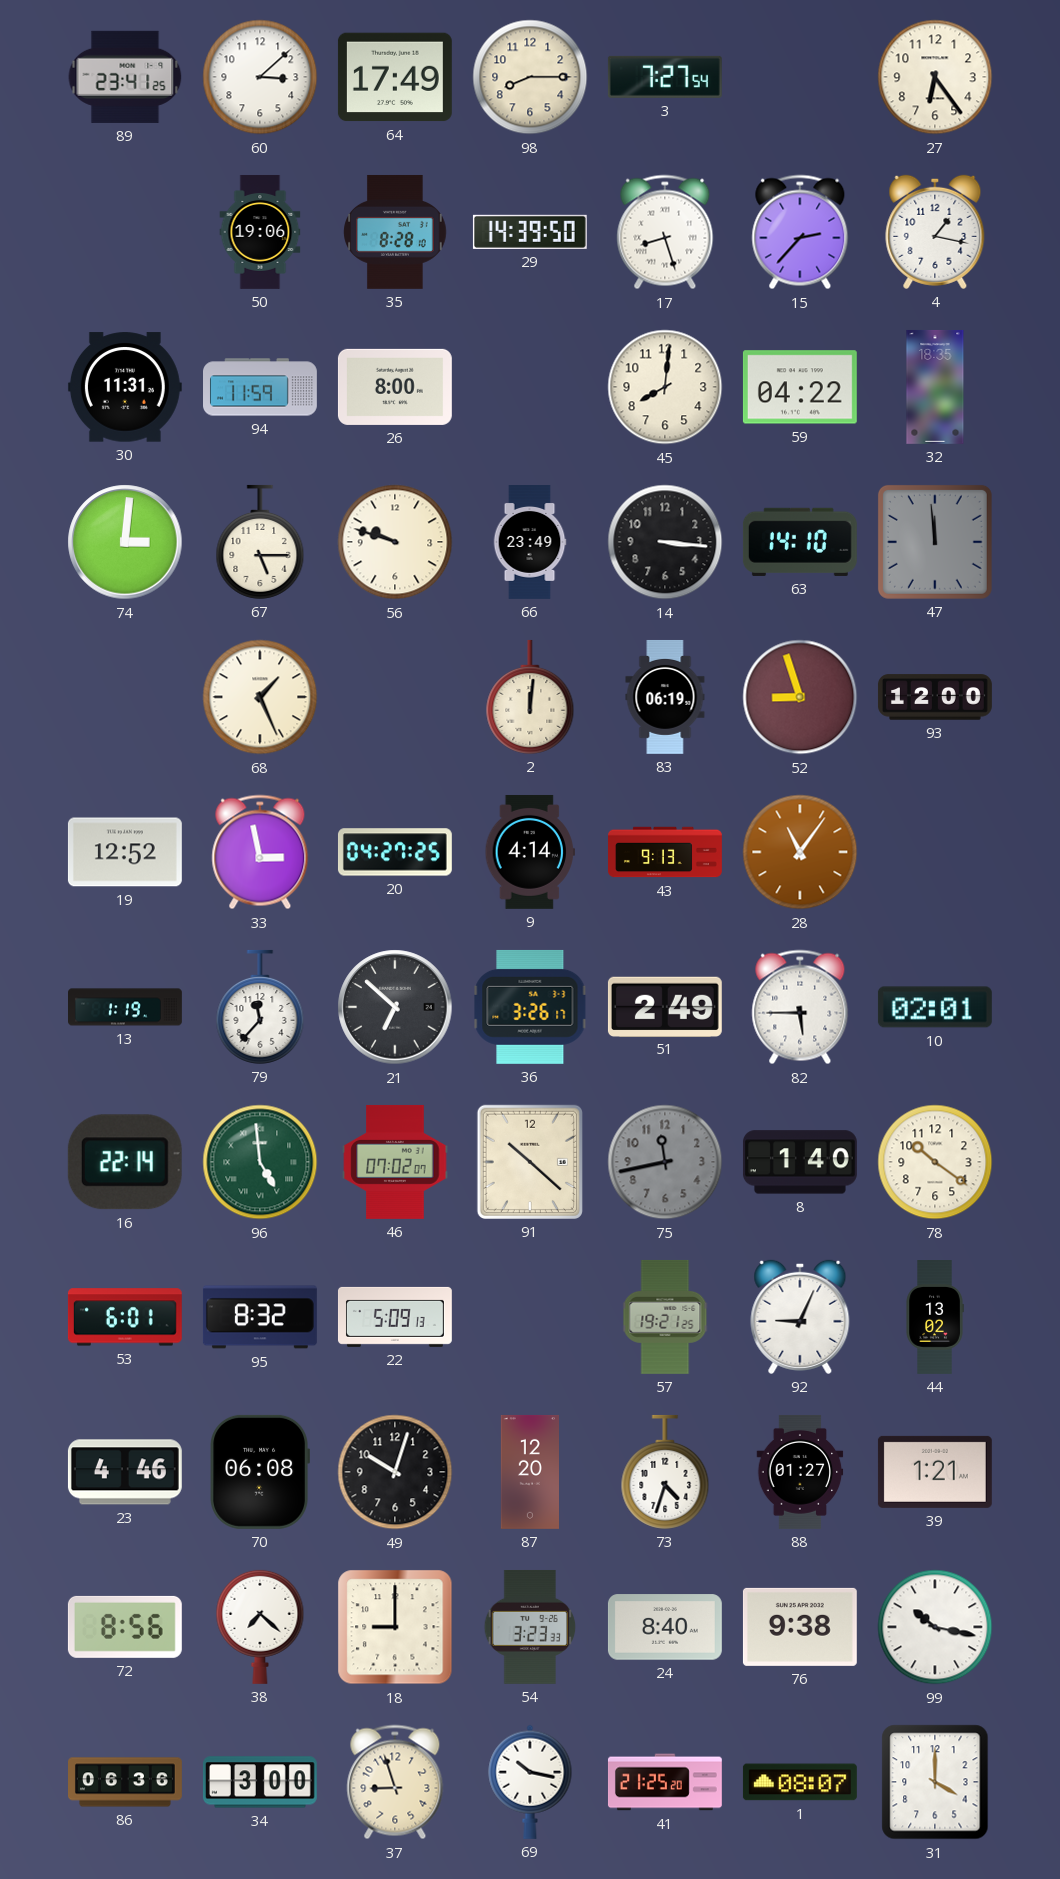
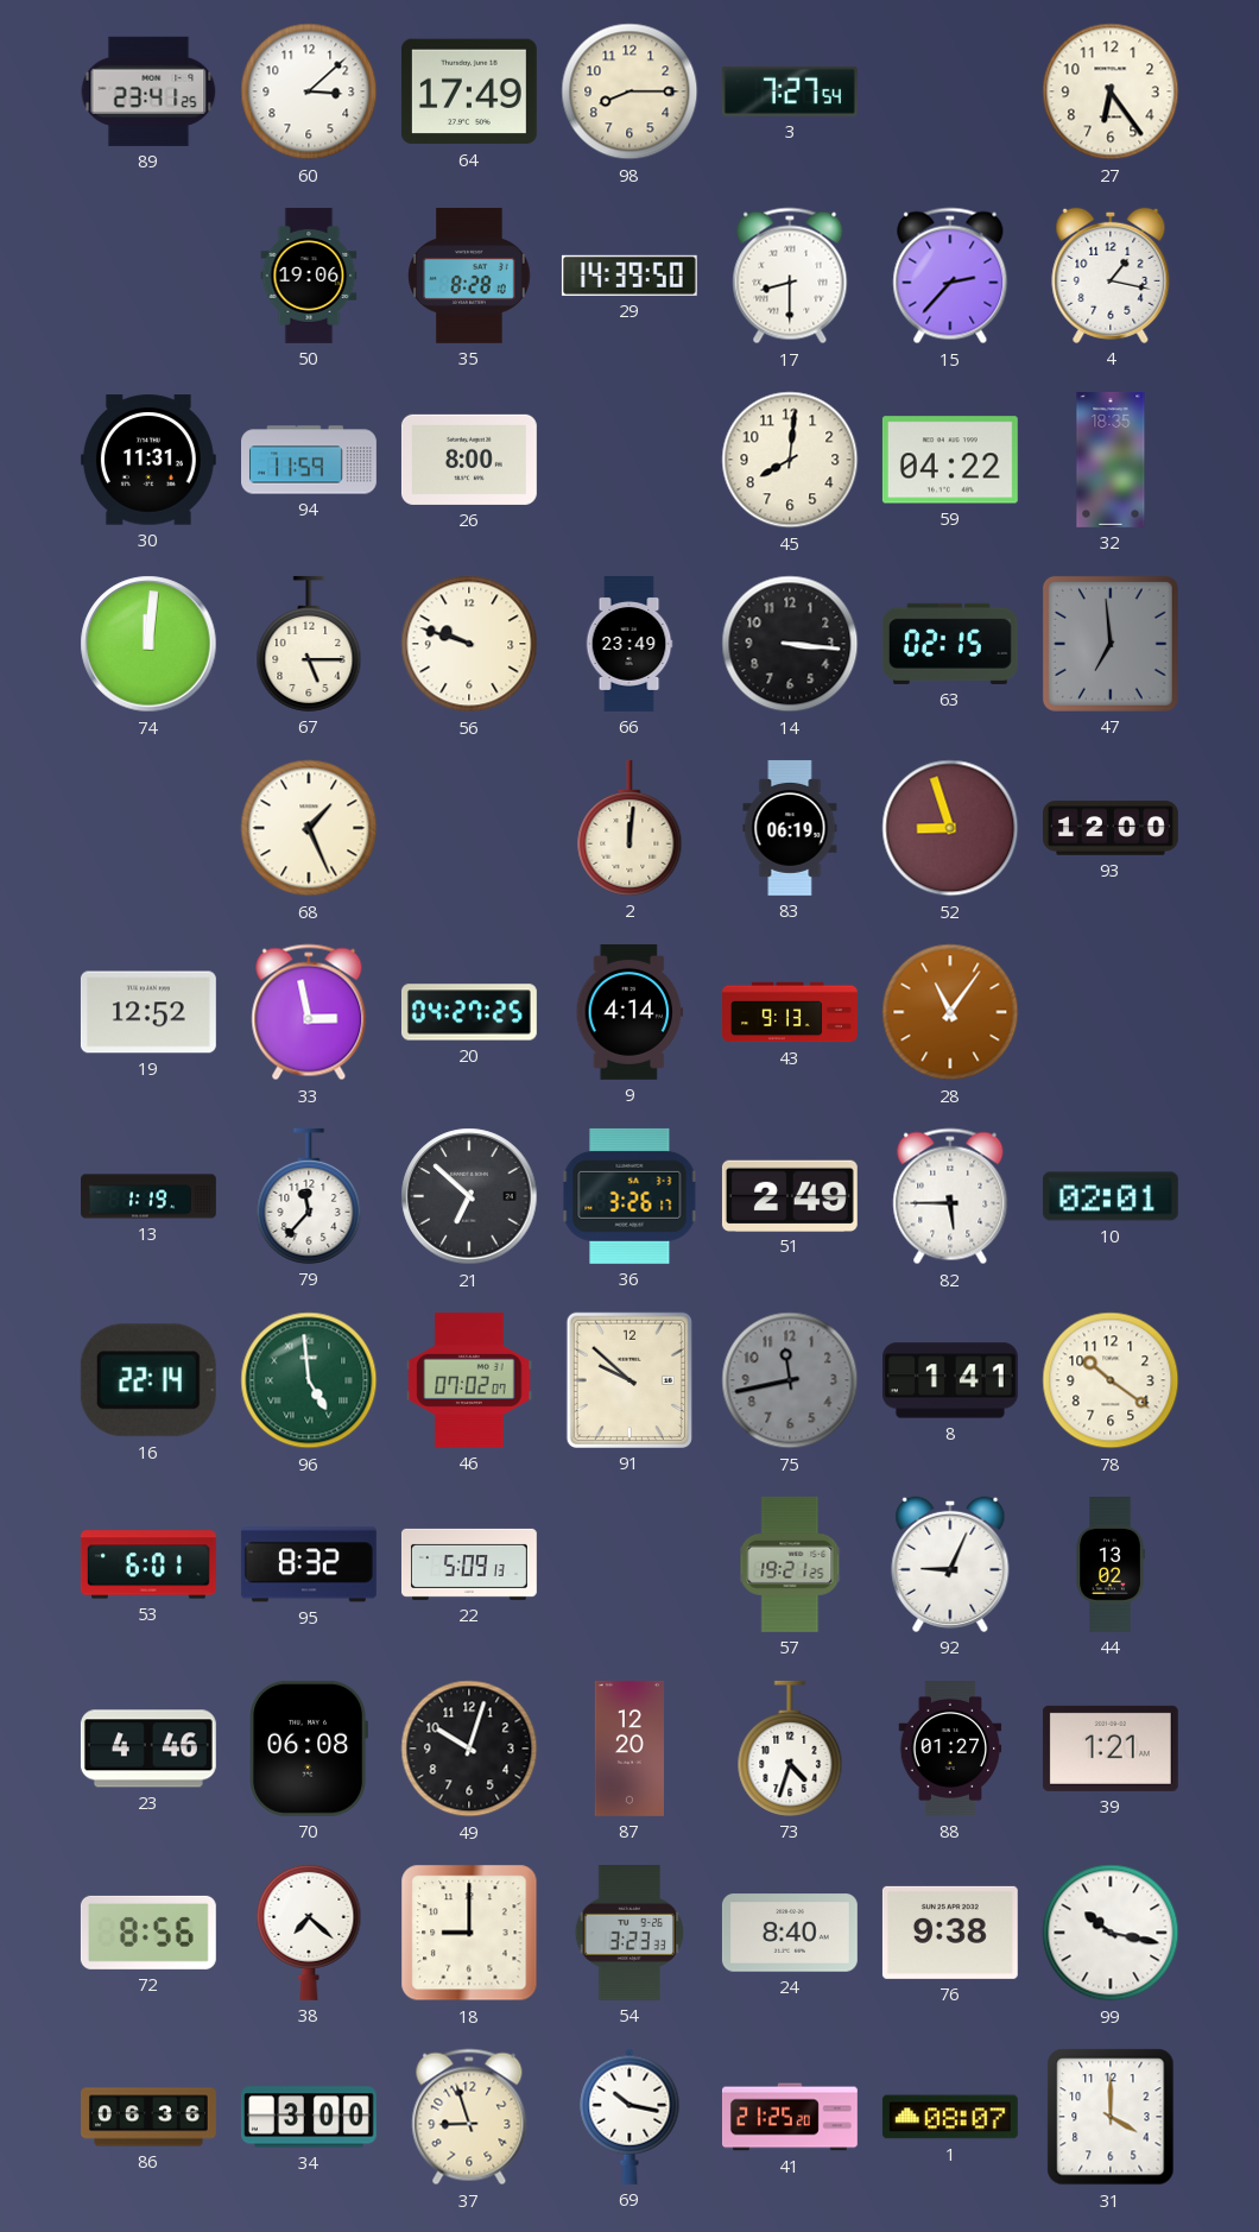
17: 8:27 -> 8:30
74: 3:01 -> 12:01
63: 14:10 -> 02:15
47: 11:59 -> 6:59
91: 10:22 -> 9:52
8: 1:40 -> 1:41
